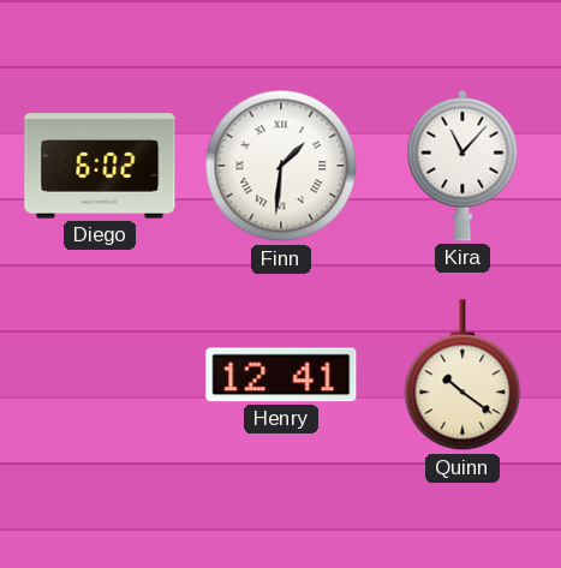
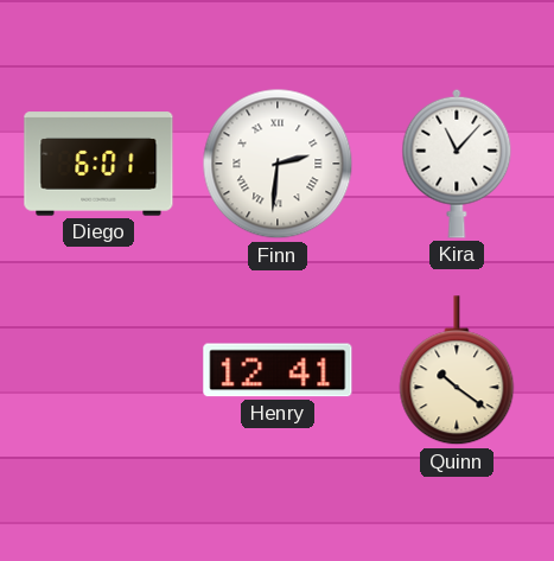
Diego: 6:02 -> 6:01
Finn: 1:31 -> 2:31
